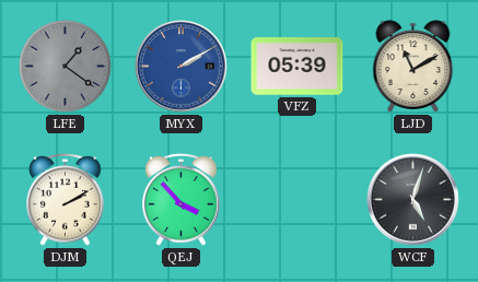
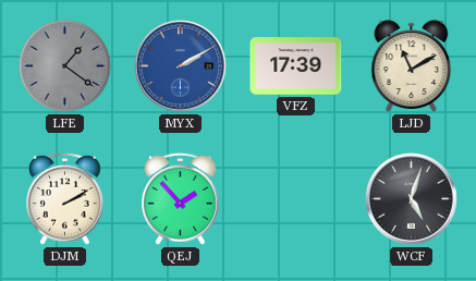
VFZ: 05:39 -> 17:39
QEJ: 3:53 -> 1:53
